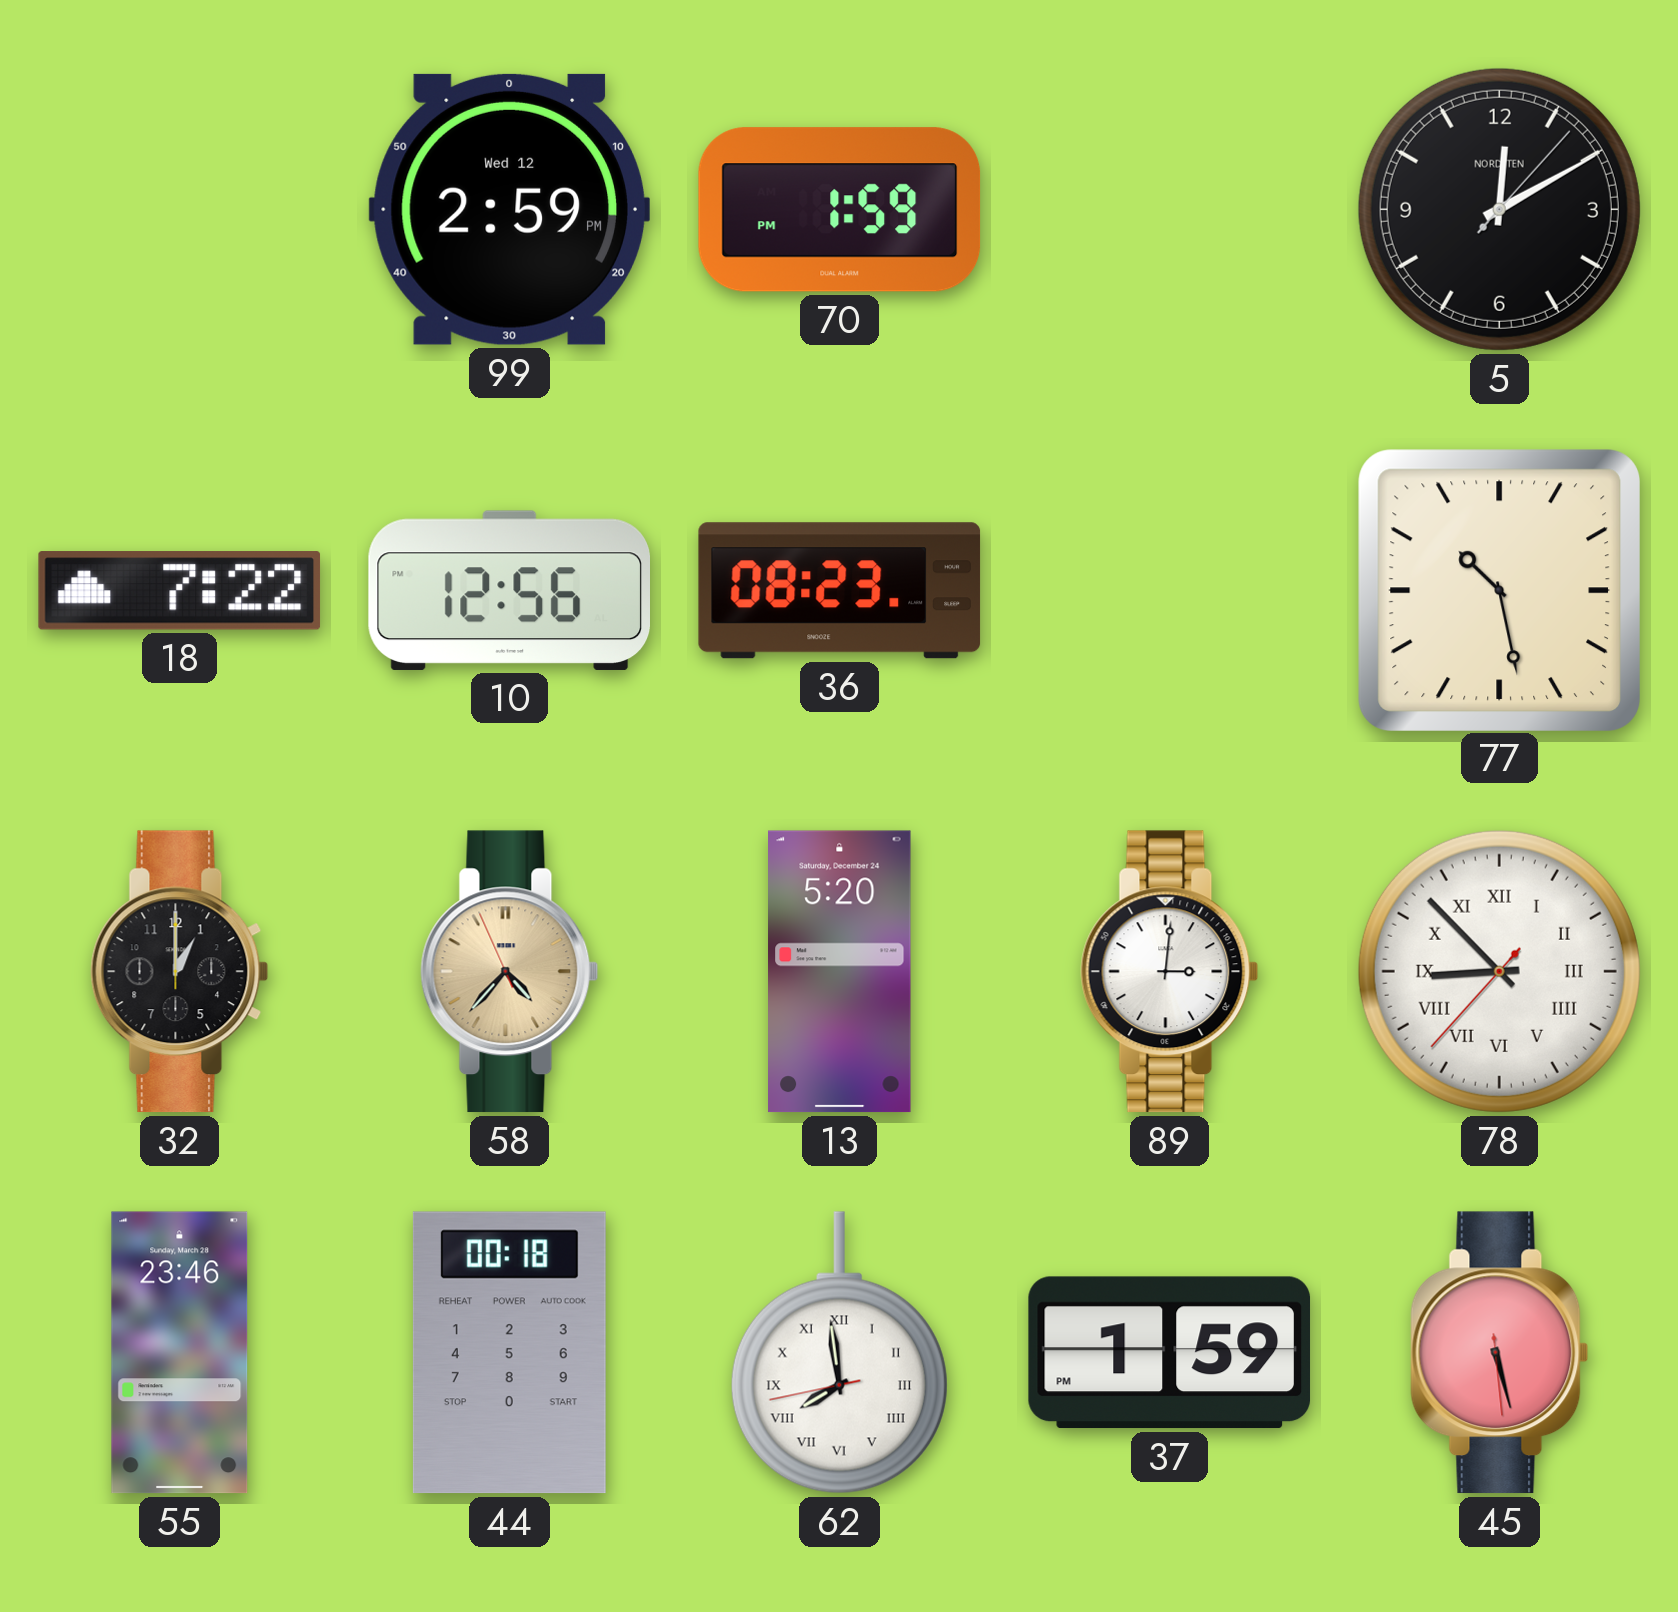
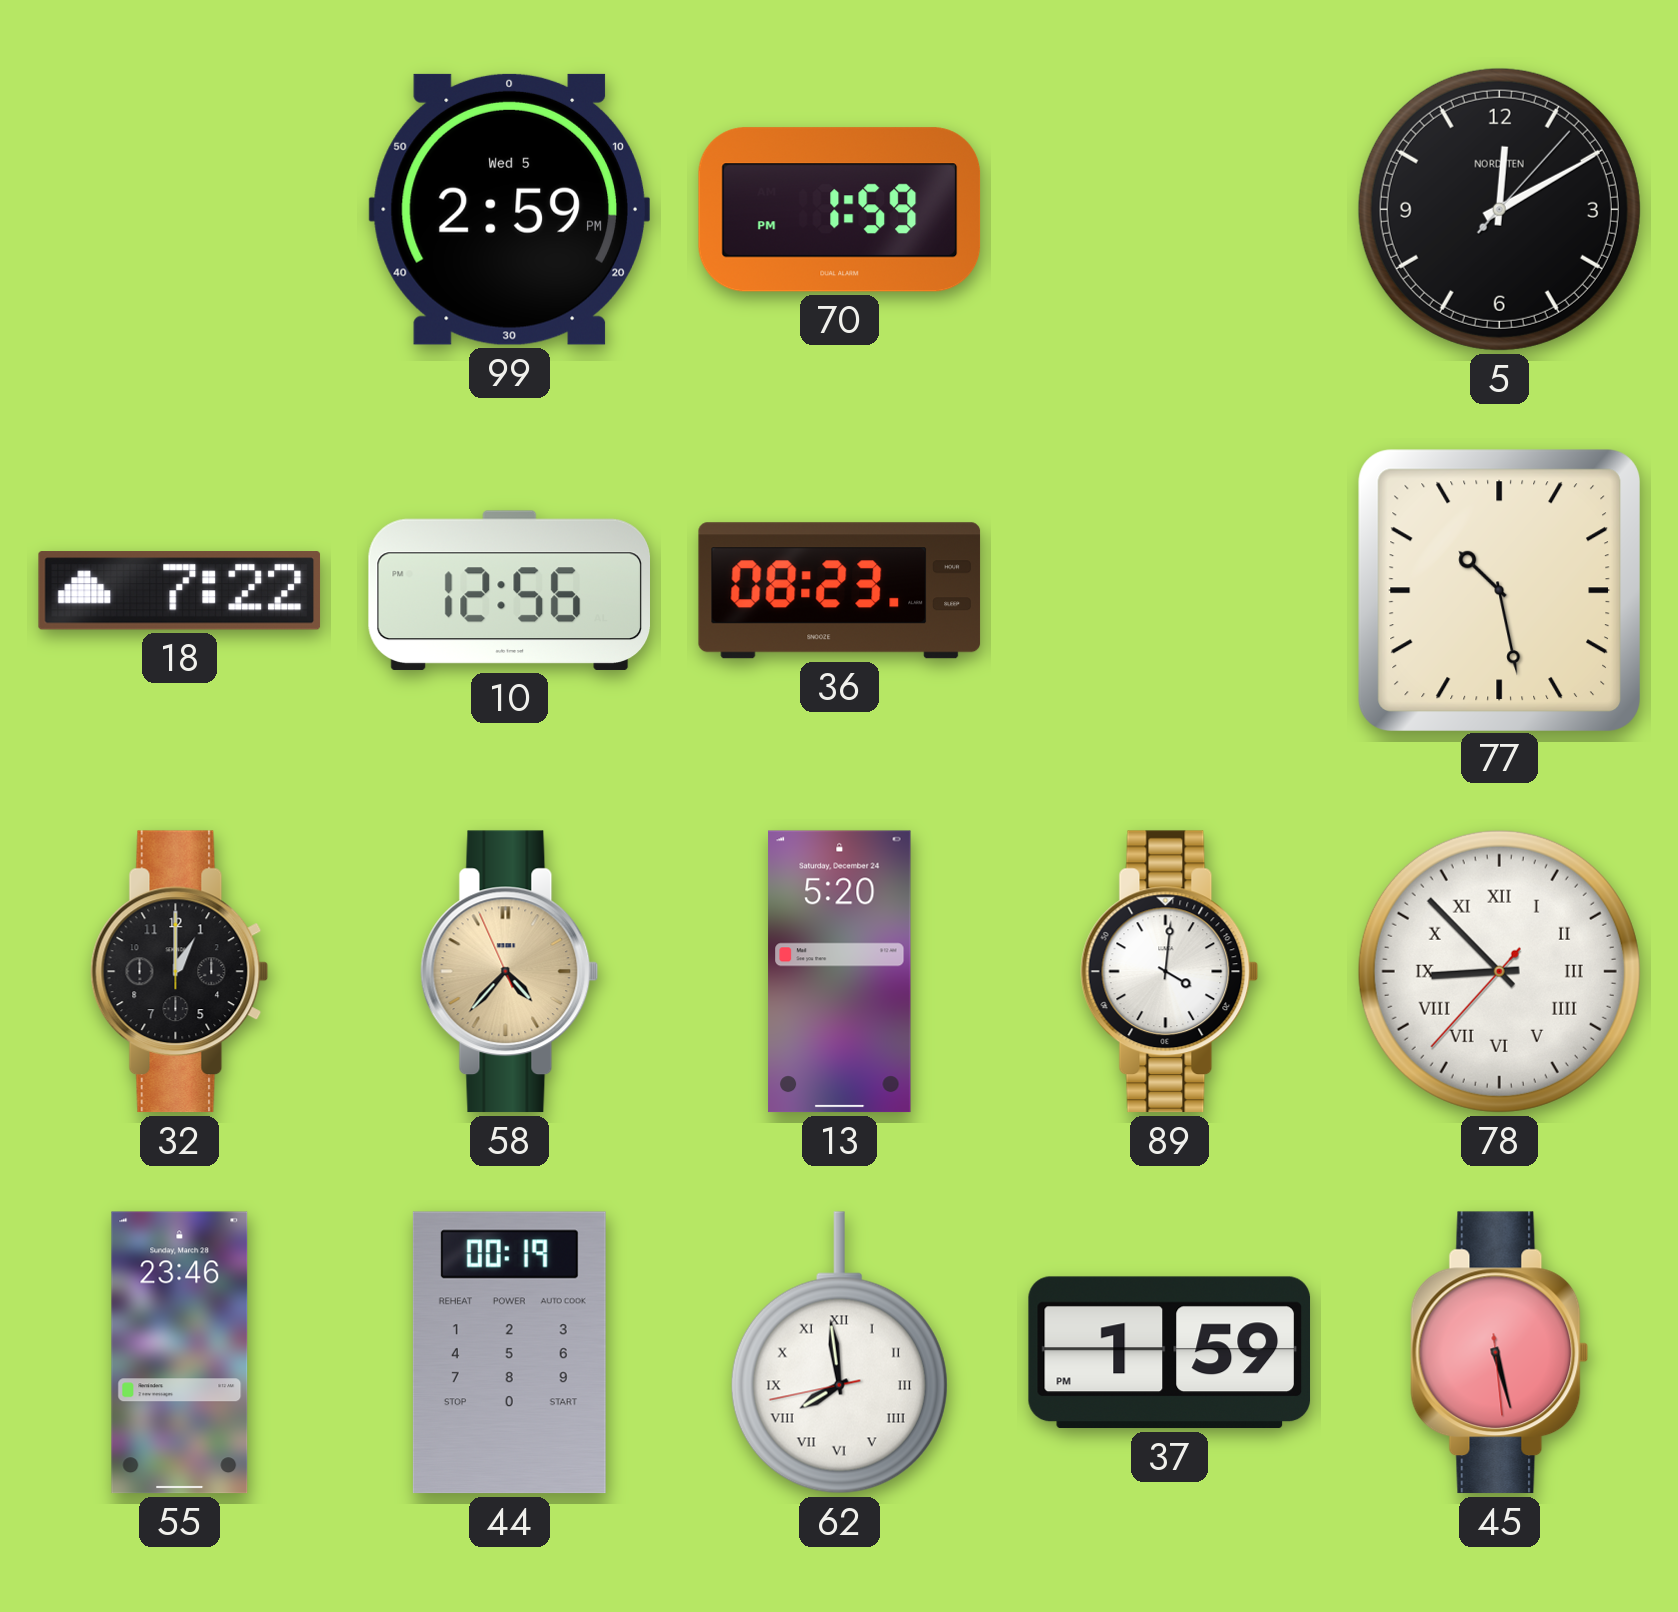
99 date: Wed 12 -> Wed 5
89: 3:01 -> 4:01
44: 00:18 -> 00:19
